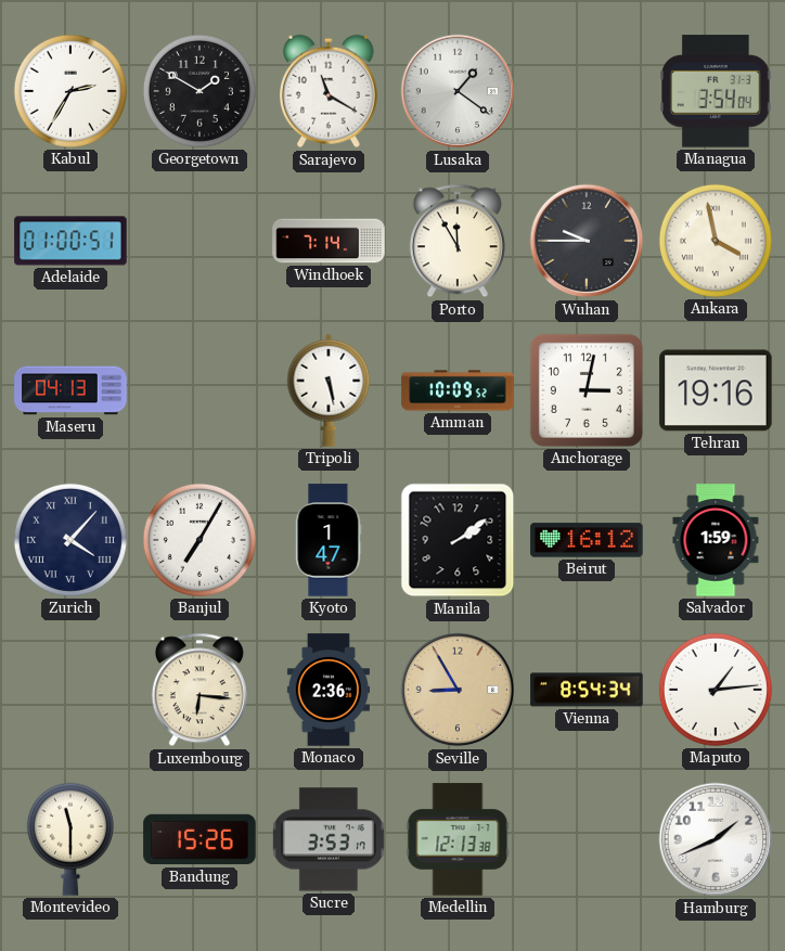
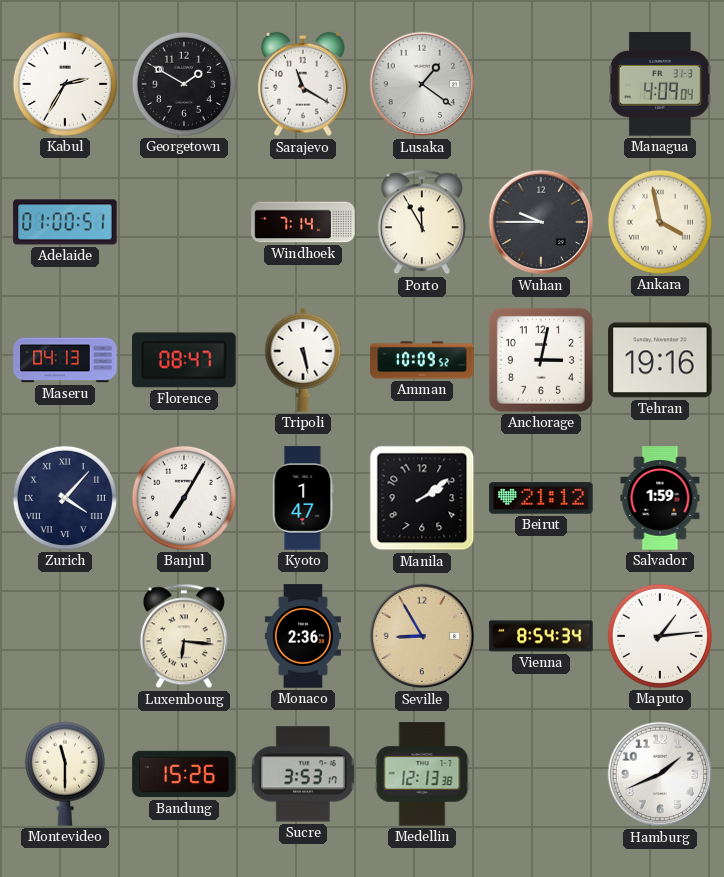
Managua: 3:54 -> 4:09
Florence: none -> 08:47
Beirut: 16:12 -> 21:12
